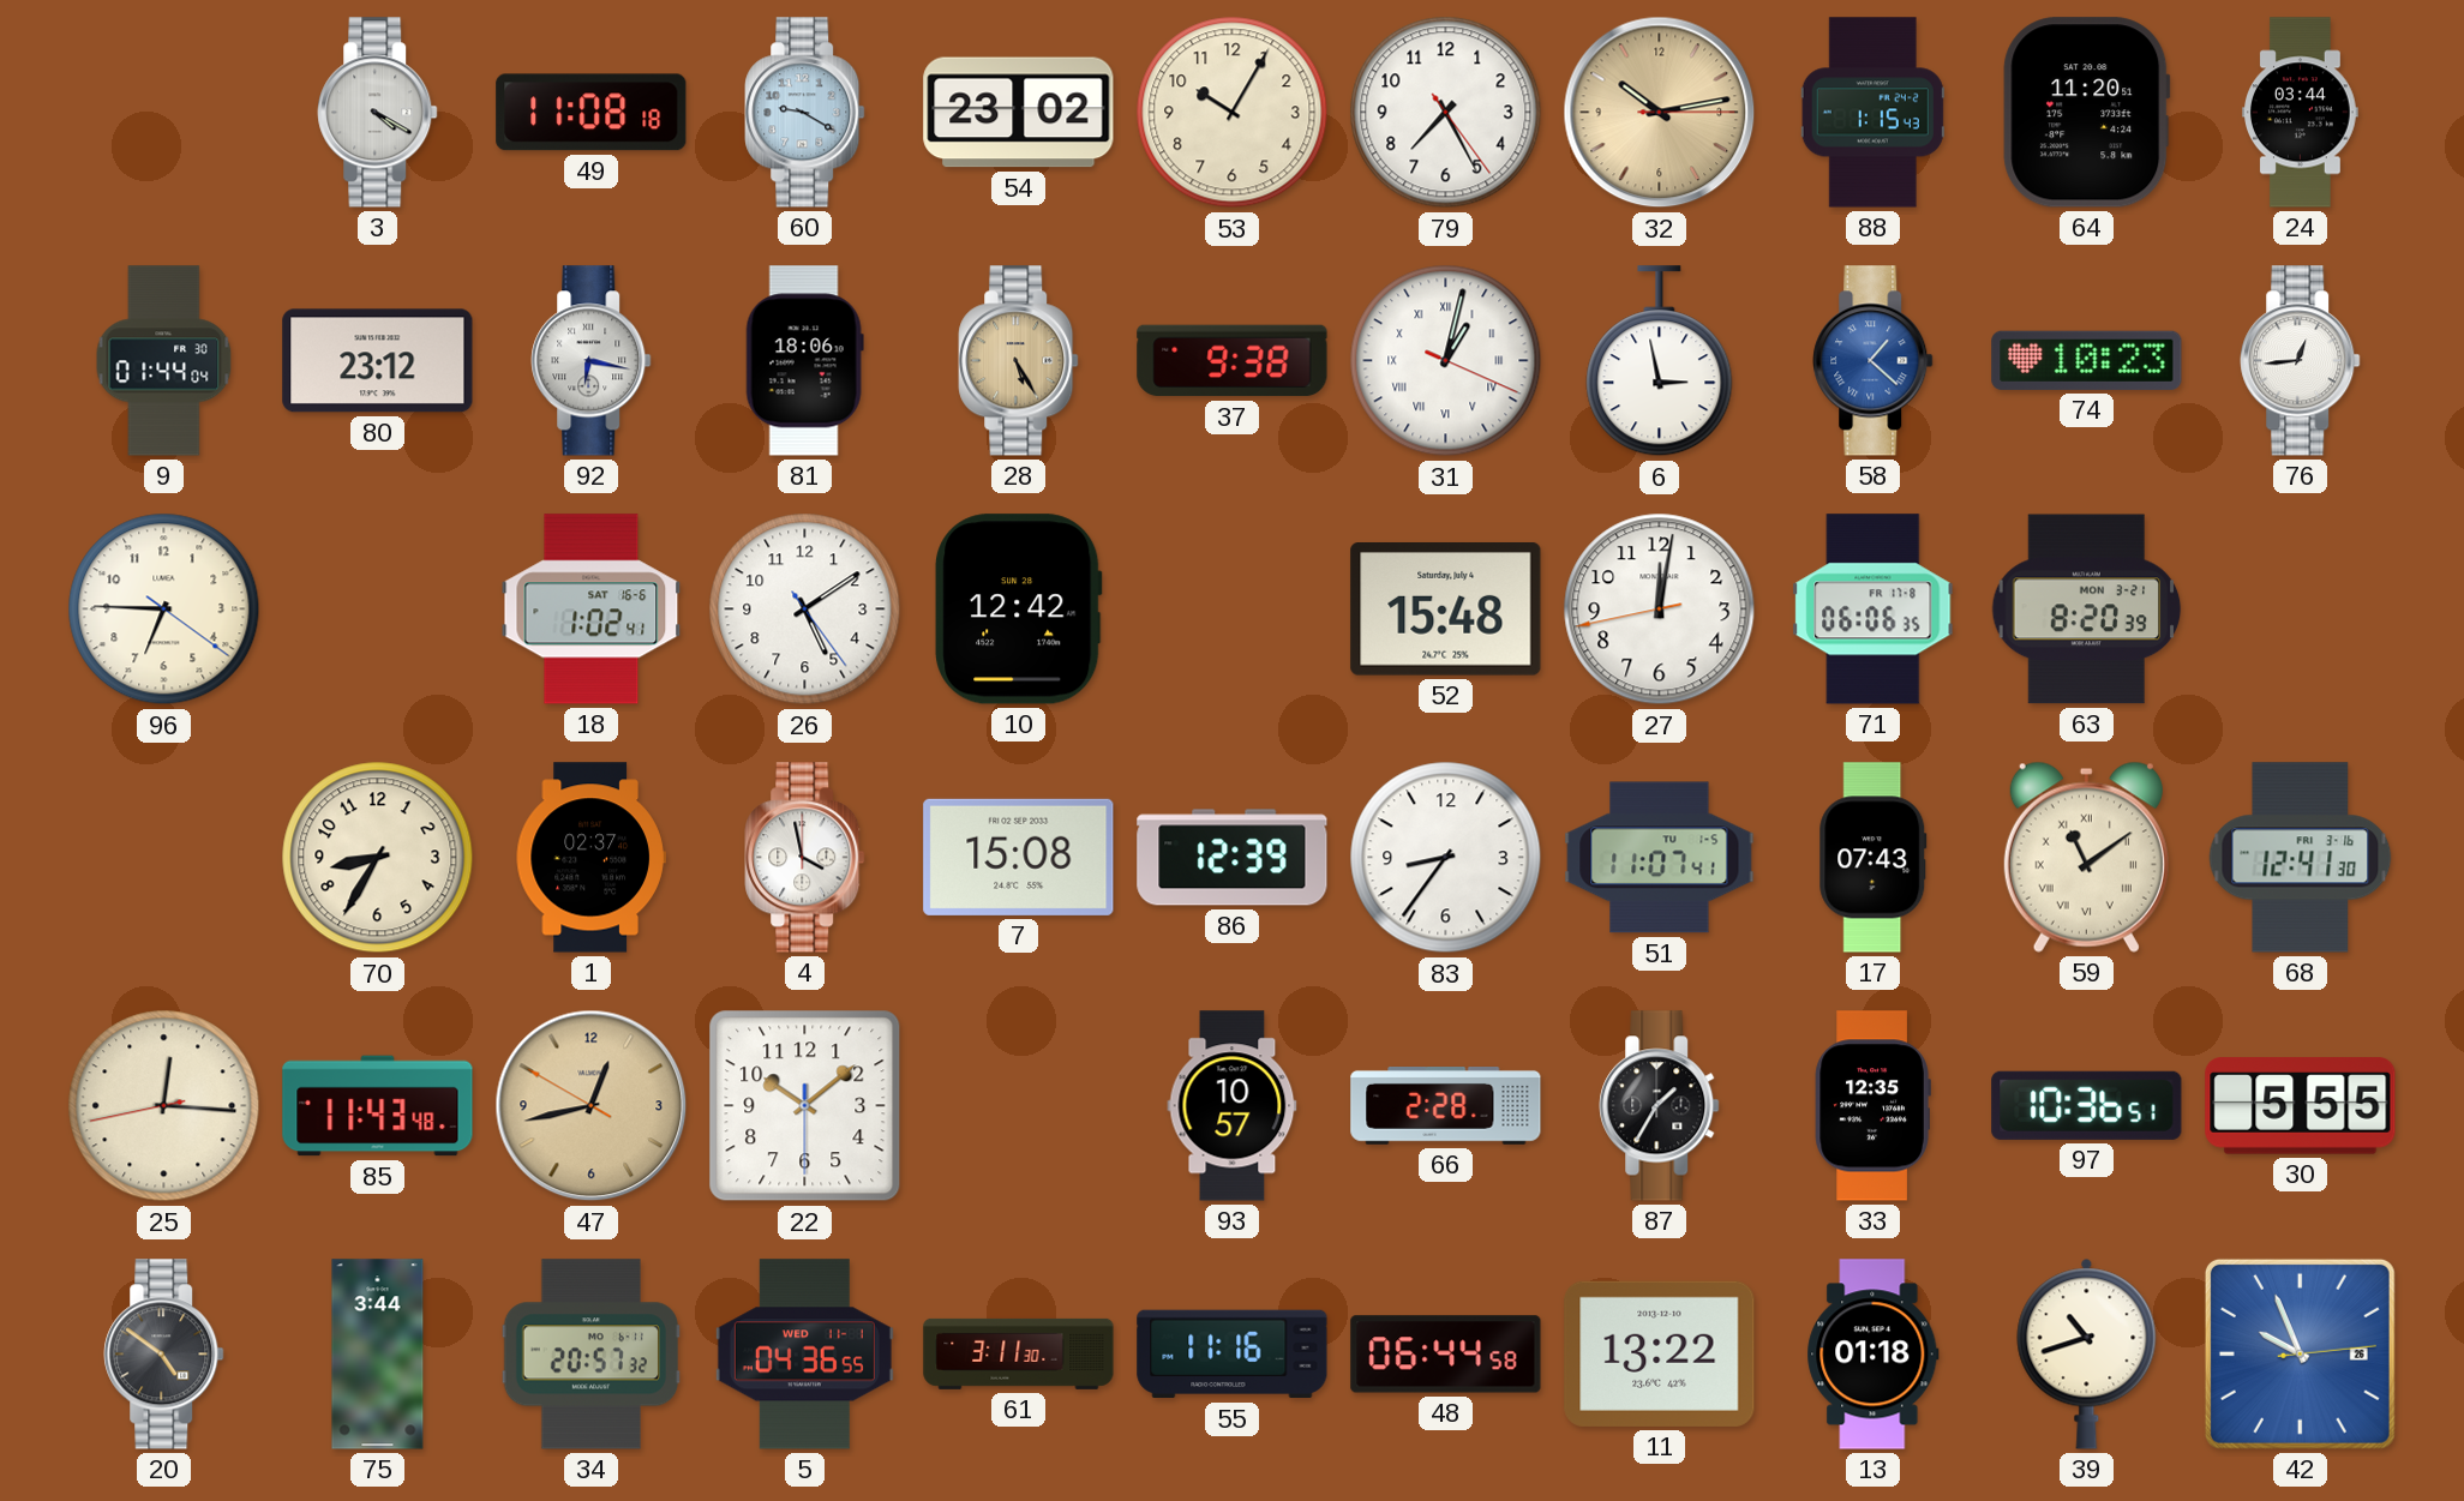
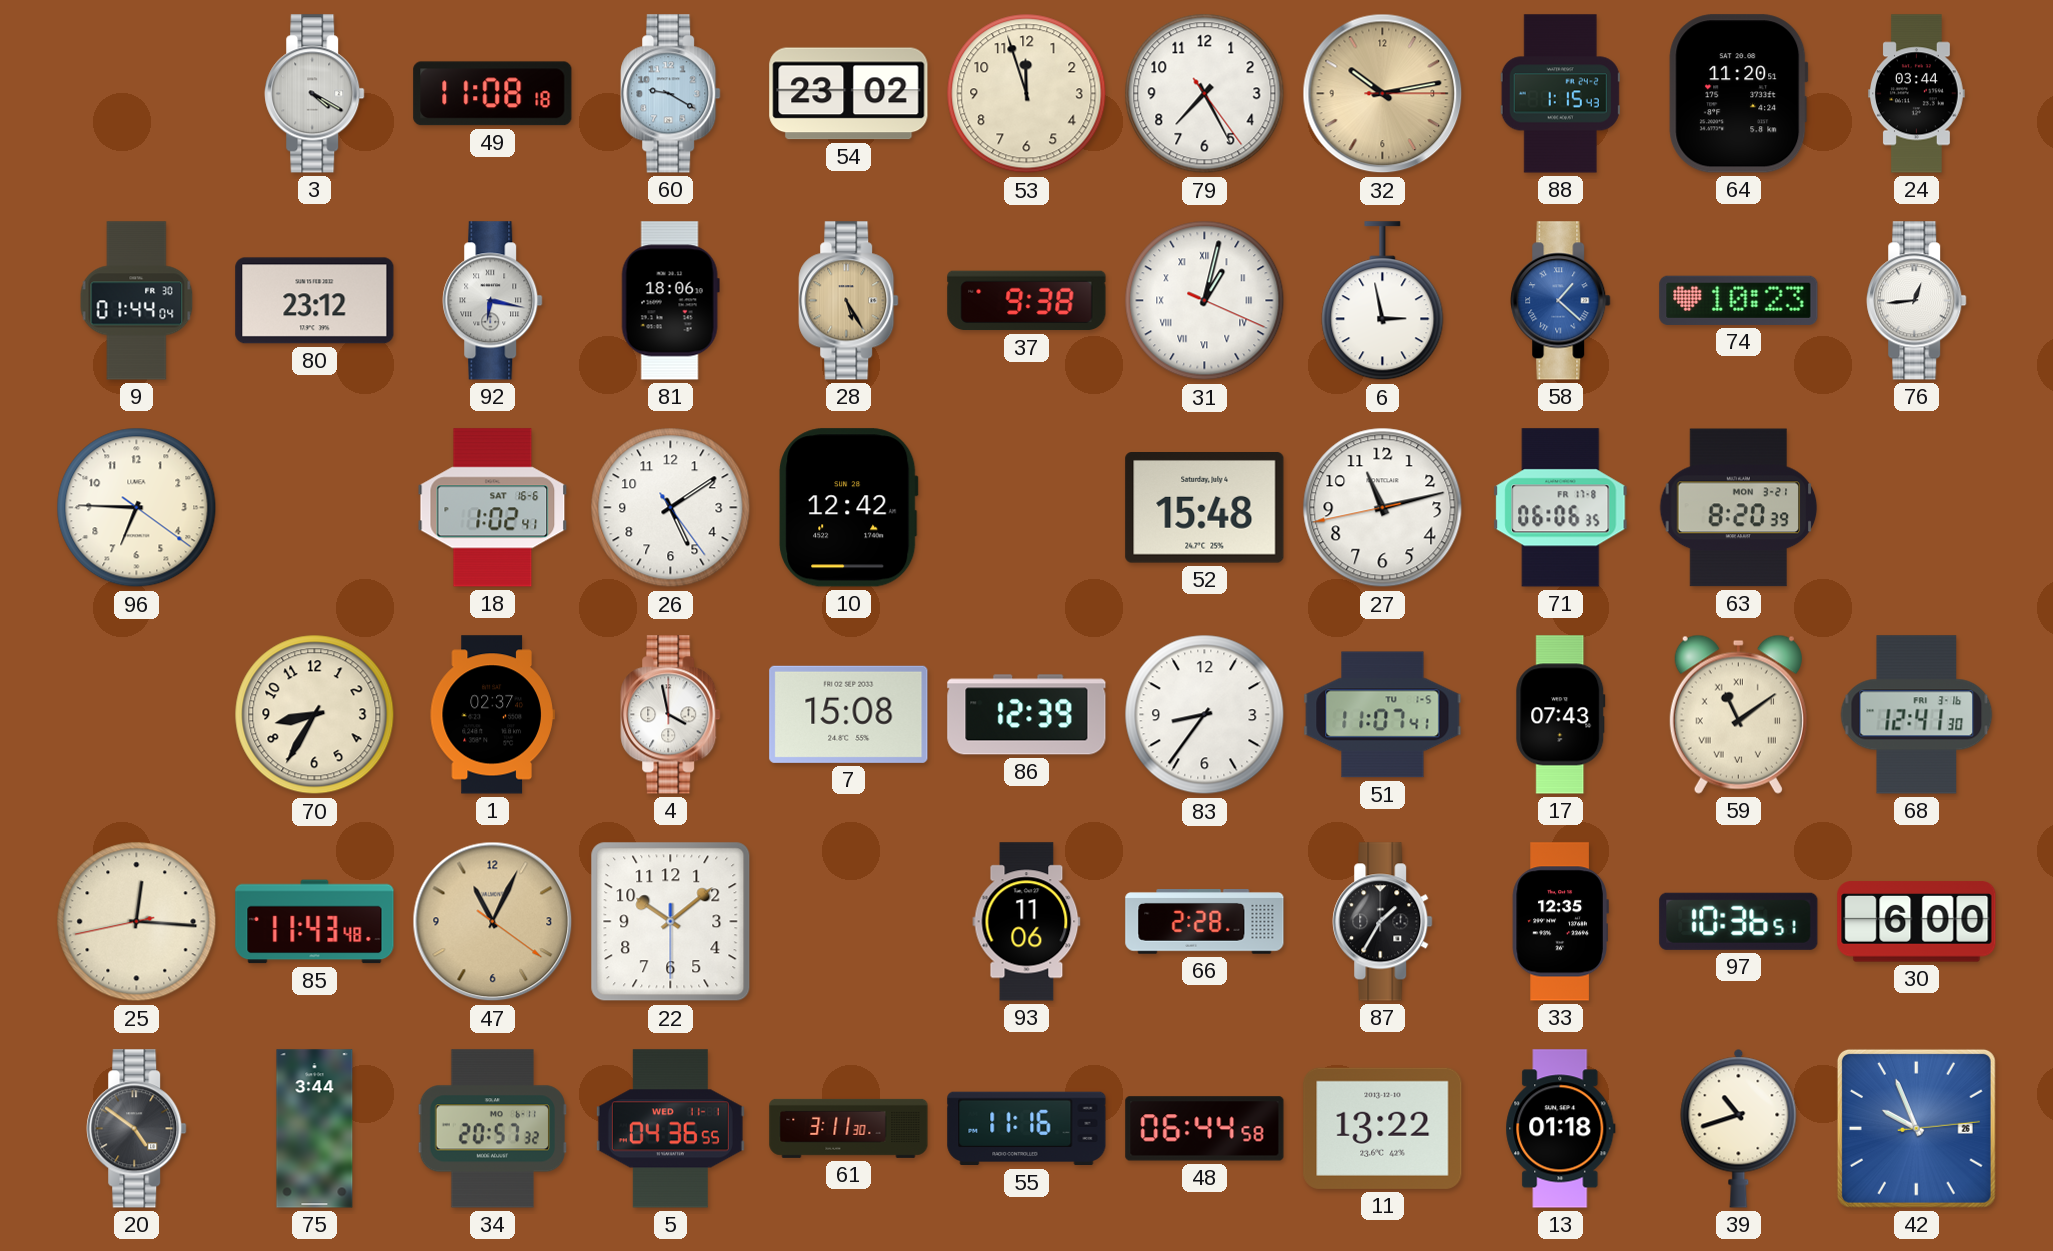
53: 10:05 -> 11:57
27: 12:01 -> 11:12
47: 12:42 -> 11:04
93: 10:57 -> 11:06
30: 5:55 -> 6:00
